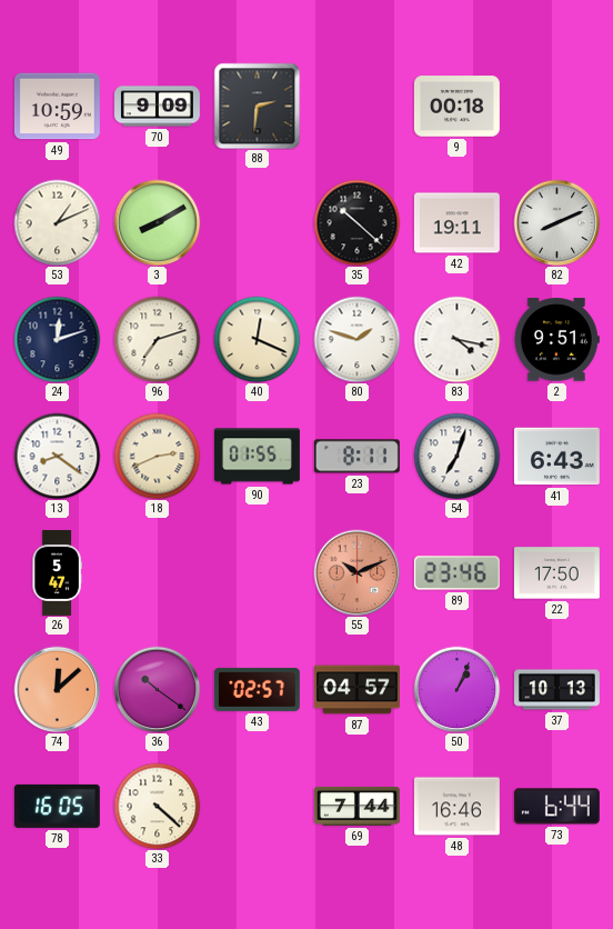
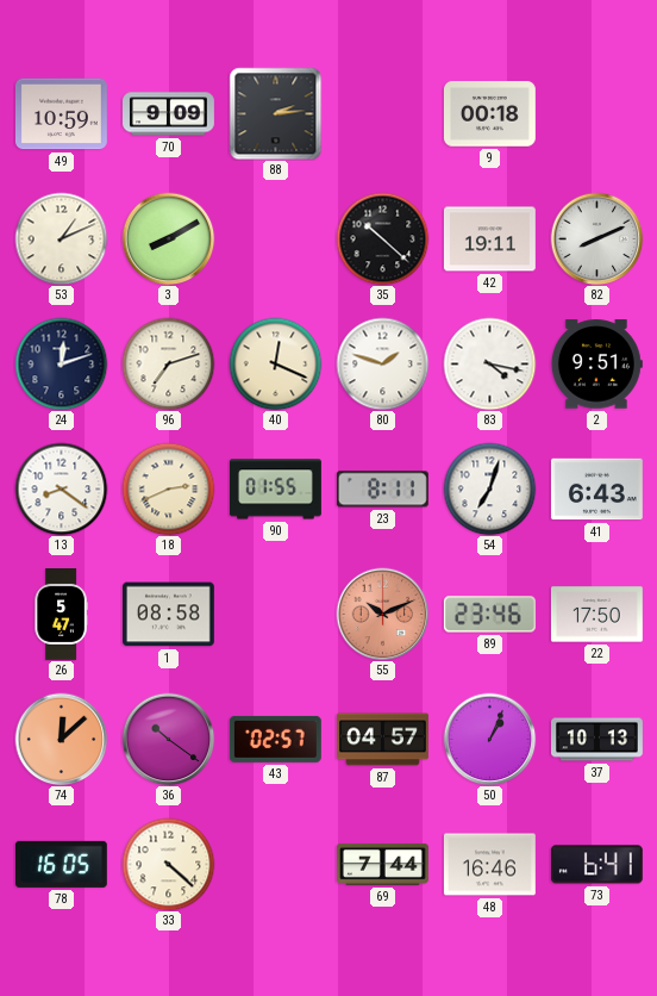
88: 2:31 -> 2:14
1: none -> 08:58
73: 6:44 -> 6:41
